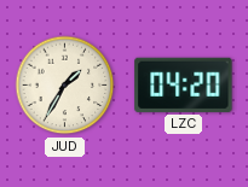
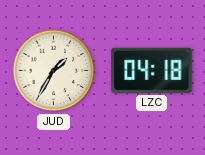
LZC: 04:20 -> 04:18
